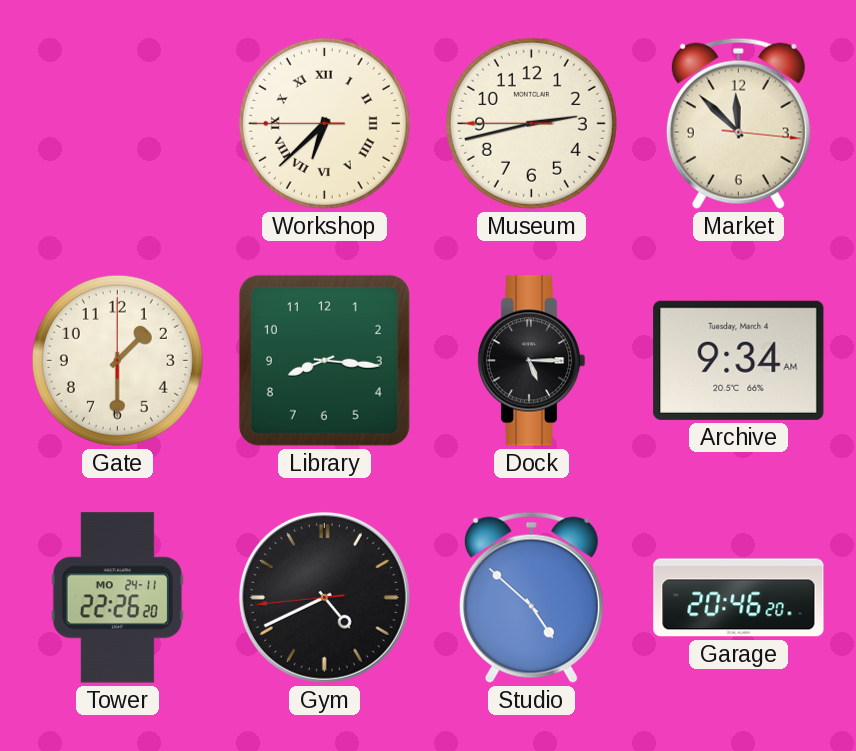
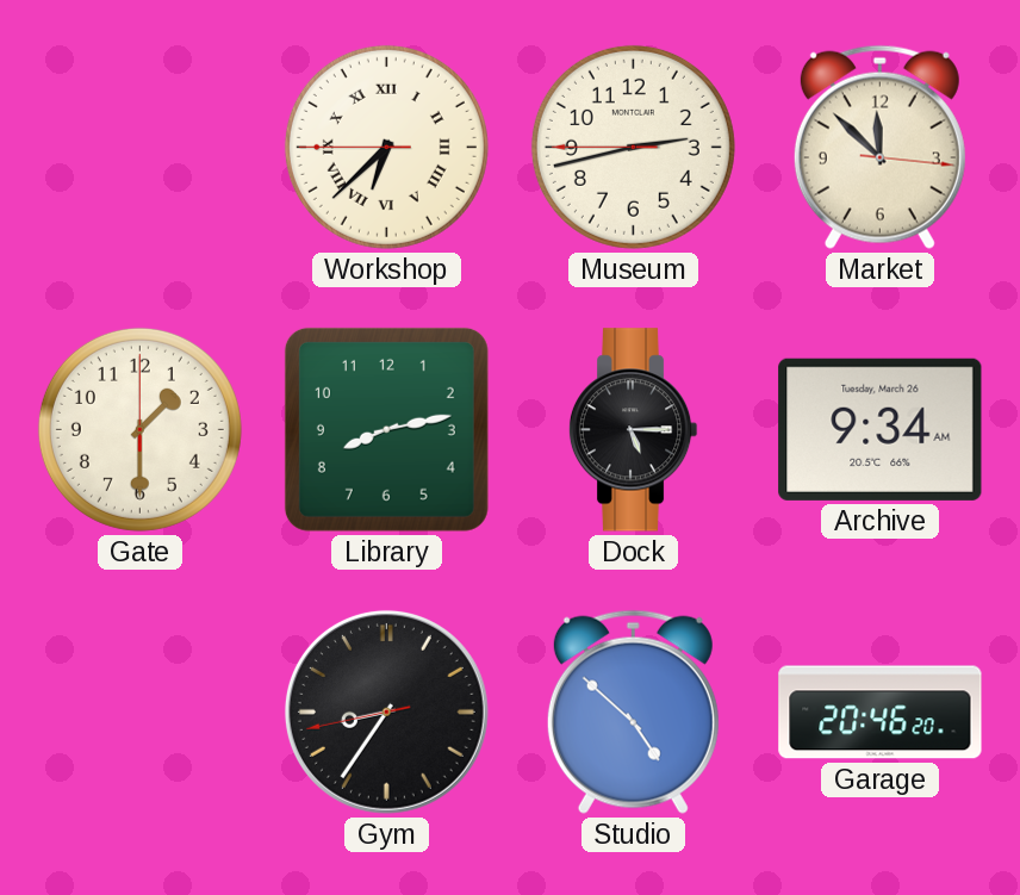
Library: 8:16 -> 8:13
Archive date: Tuesday, March 4 -> Tuesday, March 26
Tower: 22:26 -> none
Gym: 4:40 -> 8:35
